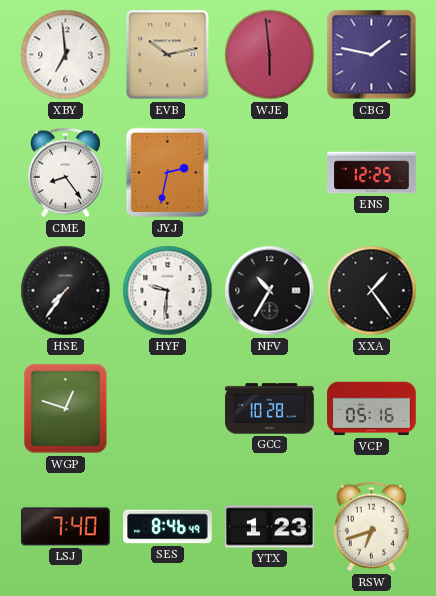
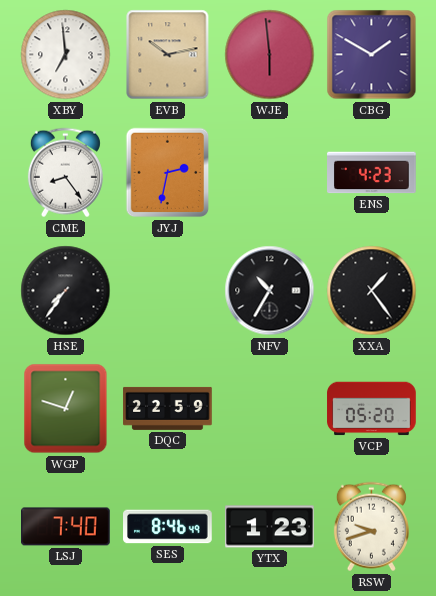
CBG: 1:47 -> 1:50
ENS: 12:25 -> 4:23
HYF: 9:31 -> none
DQC: none -> 22:59
GCC: 10:28 -> none
VCP: 05:16 -> 05:20
RSW: 6:42 -> 9:42
